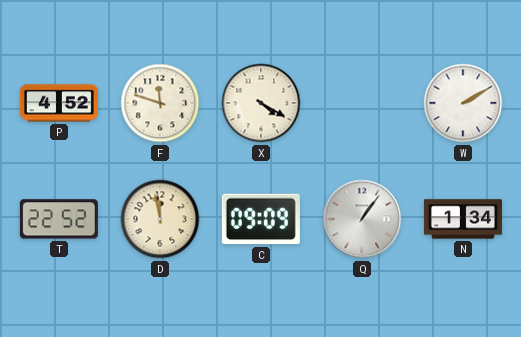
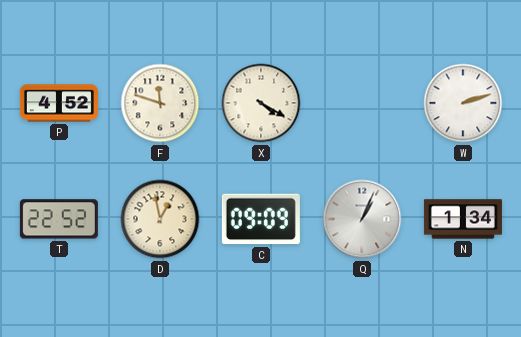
W: 2:10 -> 2:12
D: 11:58 -> 12:58
Q: 1:06 -> 1:04
